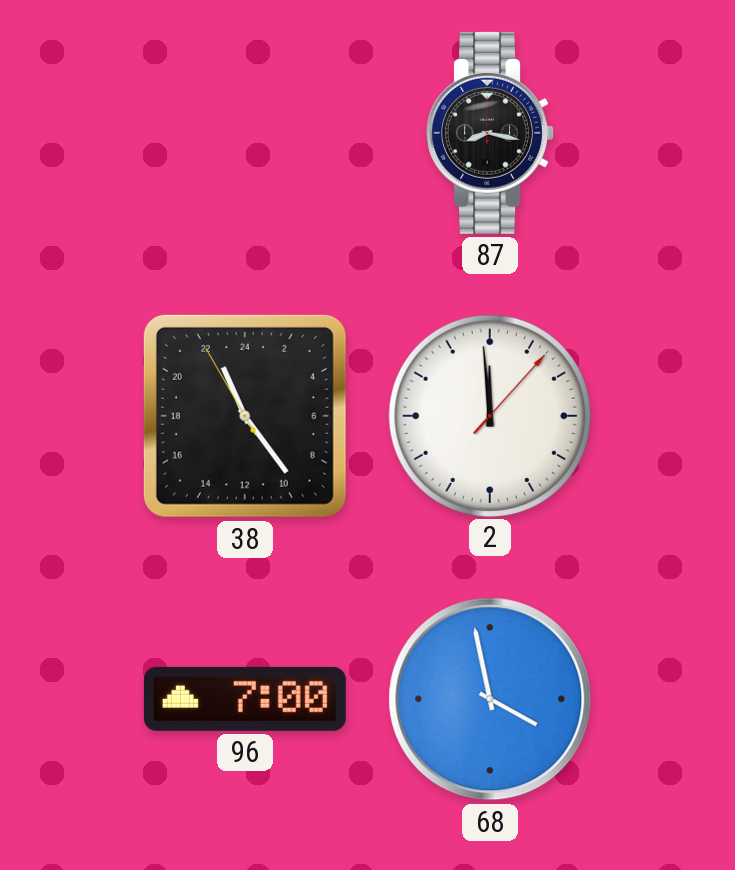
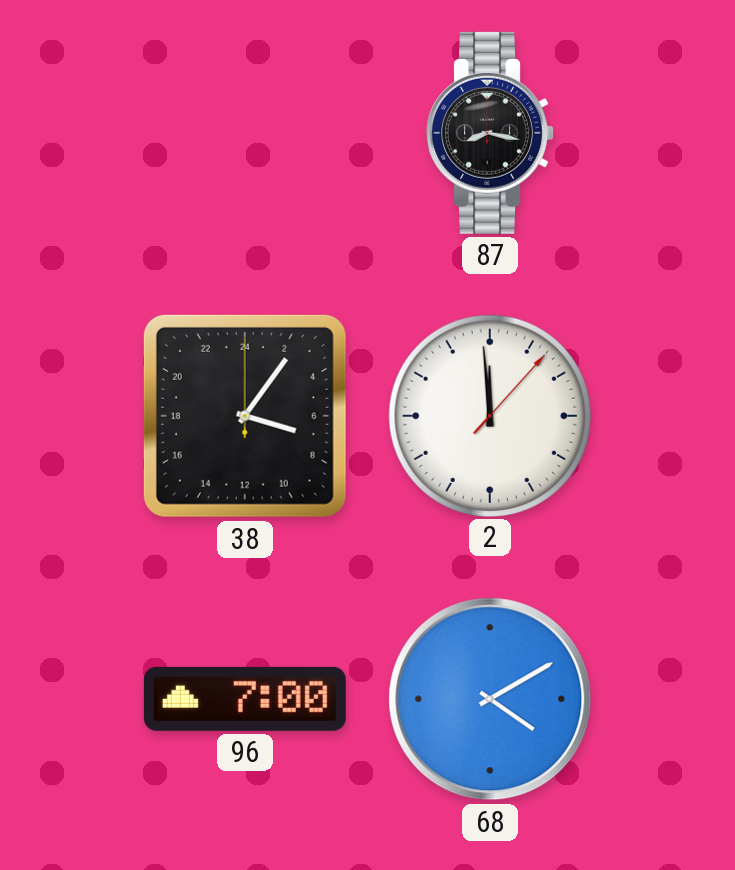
38: 22:23 -> 7:06
68: 3:58 -> 4:10
